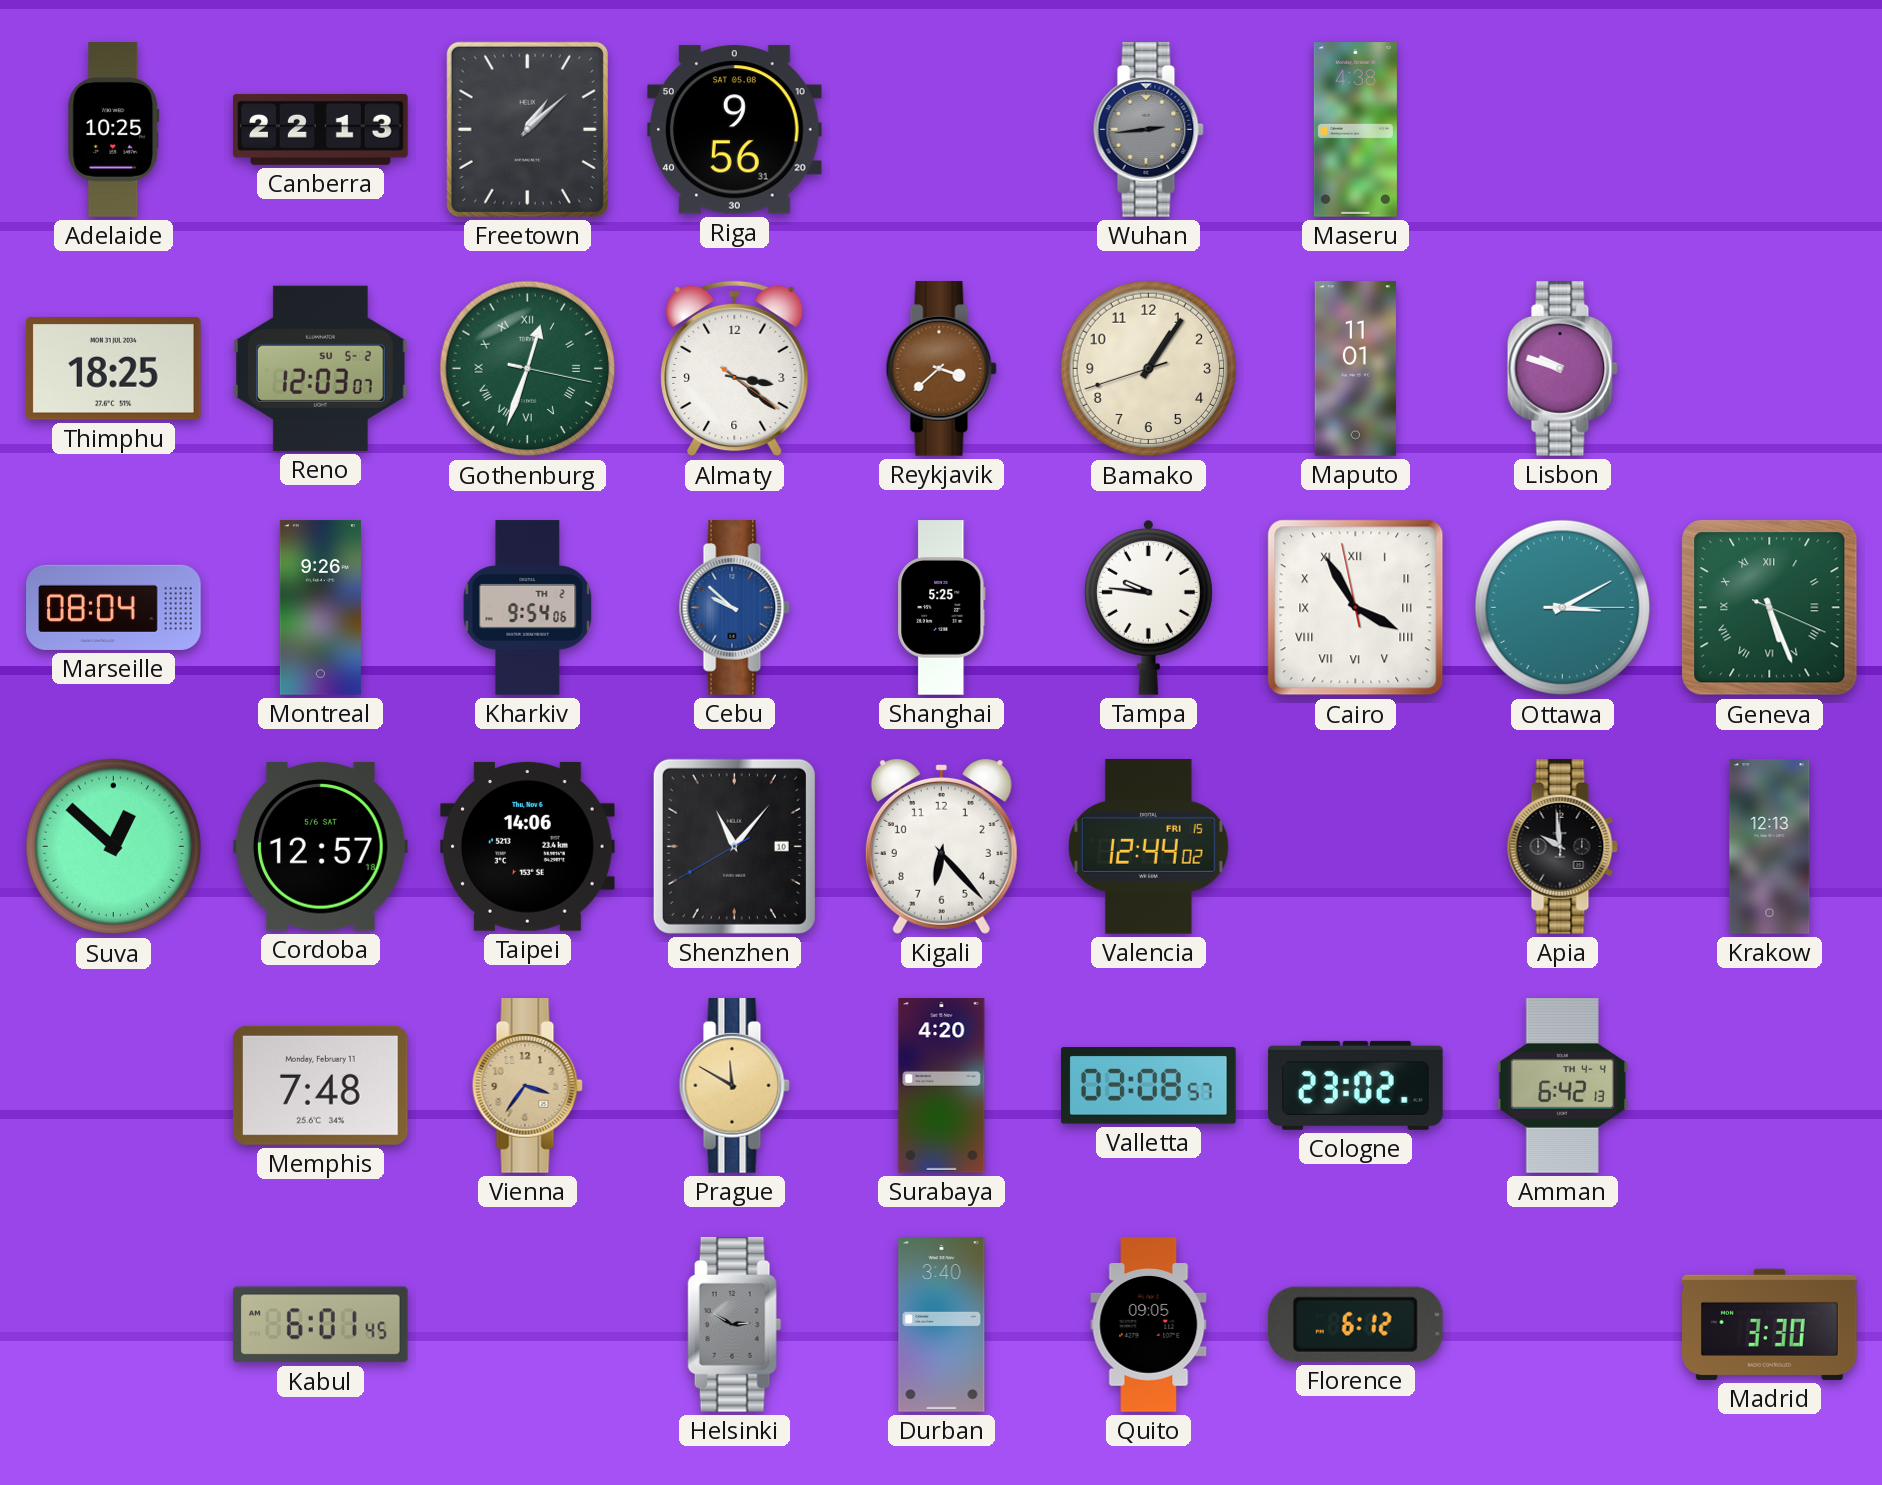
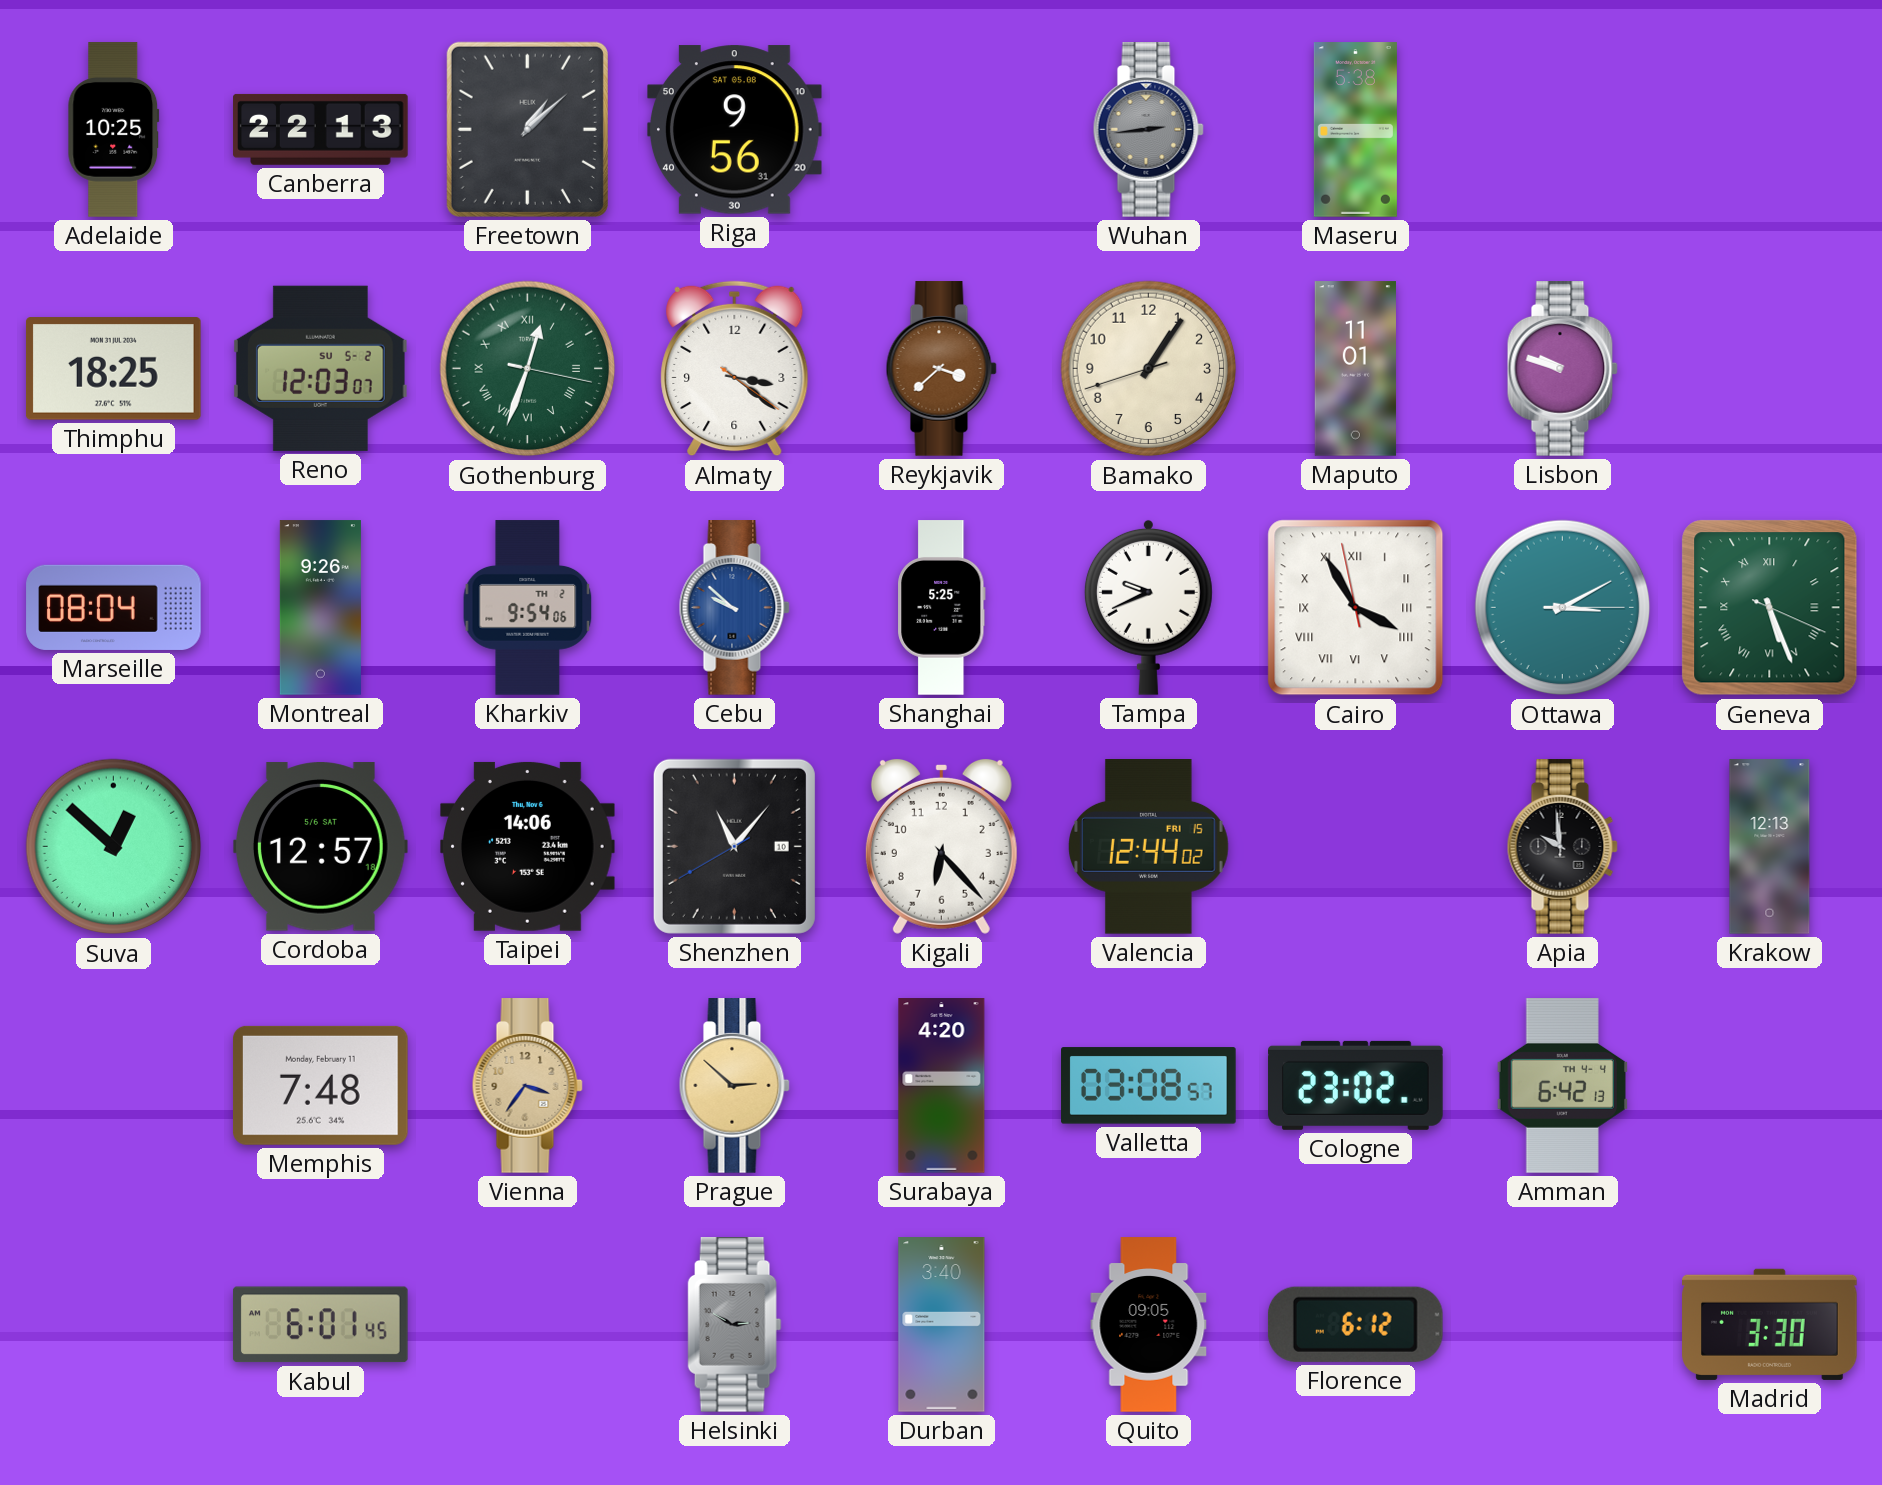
Maseru: 4:38 -> 5:38
Tampa: 9:46 -> 9:41
Prague: 11:50 -> 2:52
